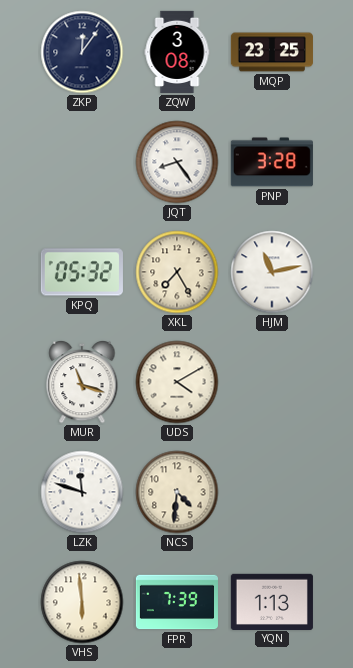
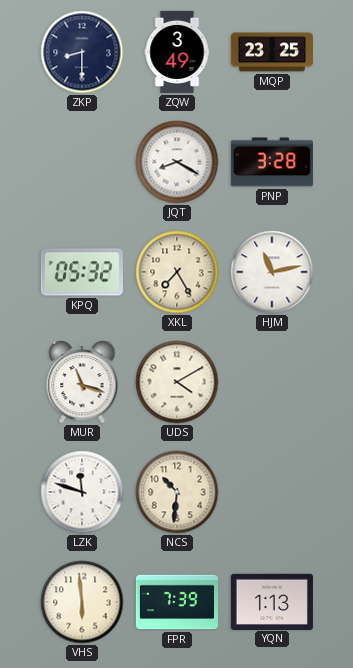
ZKP: 12:06 -> 8:30
ZQW: 3:08 -> 3:49
JQT: 8:24 -> 8:20
NCS: 4:31 -> 10:31
